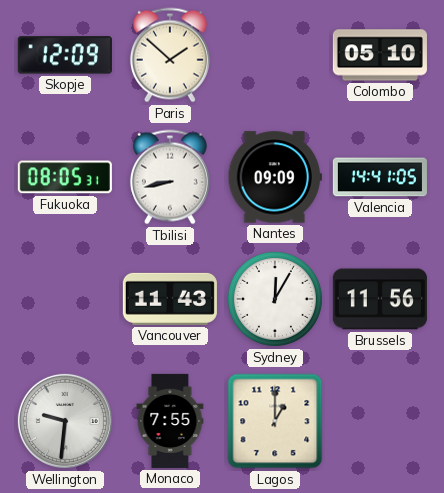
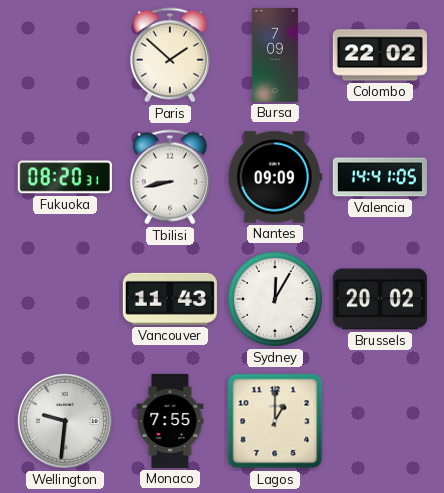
Skopje: 12:09 -> none
Bursa: none -> 7:09
Colombo: 05:10 -> 22:02
Fukuoka: 08:05 -> 08:20
Brussels: 11:56 -> 20:02
